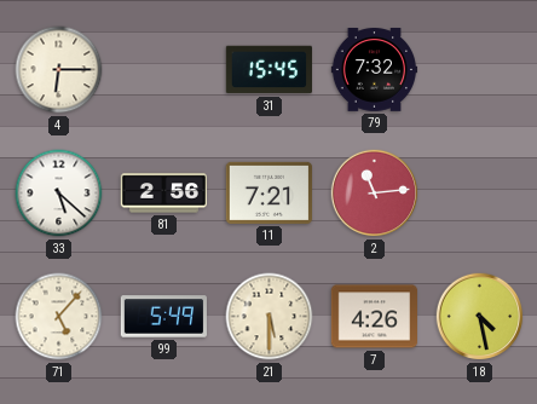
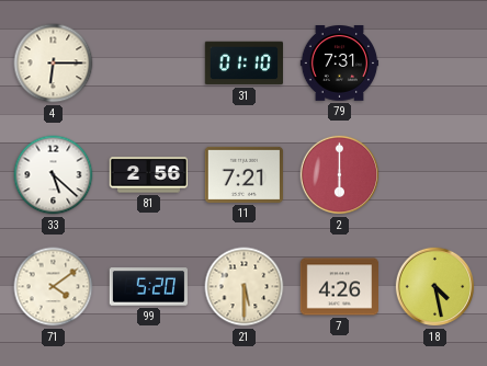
31: 15:45 -> 01:10
79: 7:32 -> 7:31
2: 11:14 -> 6:00
71: 5:07 -> 4:09
99: 5:49 -> 5:20
